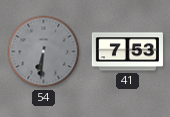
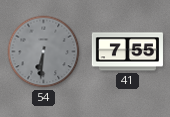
41: 7:53 -> 7:55
